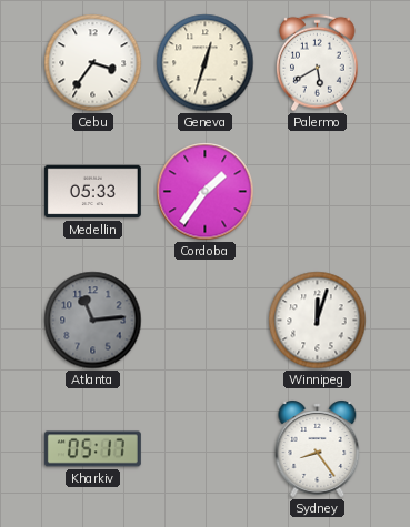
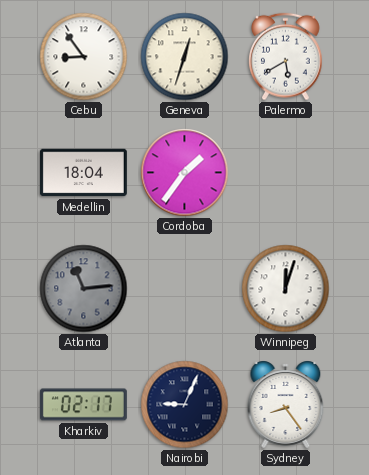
Cebu: 3:36 -> 8:54
Medellin: 05:33 -> 18:04
Kharkiv: 05:17 -> 02:17
Nairobi: none -> 9:04
